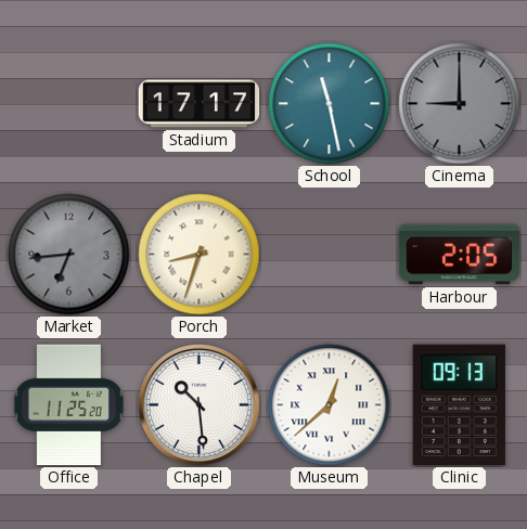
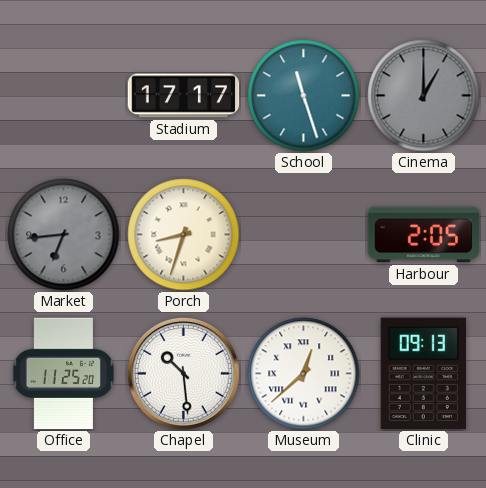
School: 11:28 -> 11:27
Cinema: 9:00 -> 1:00
